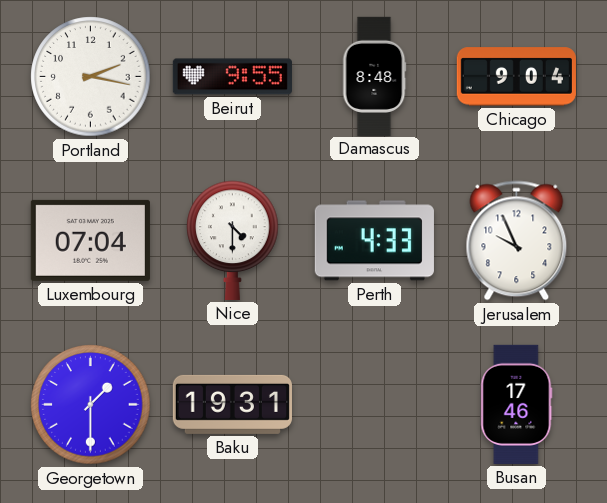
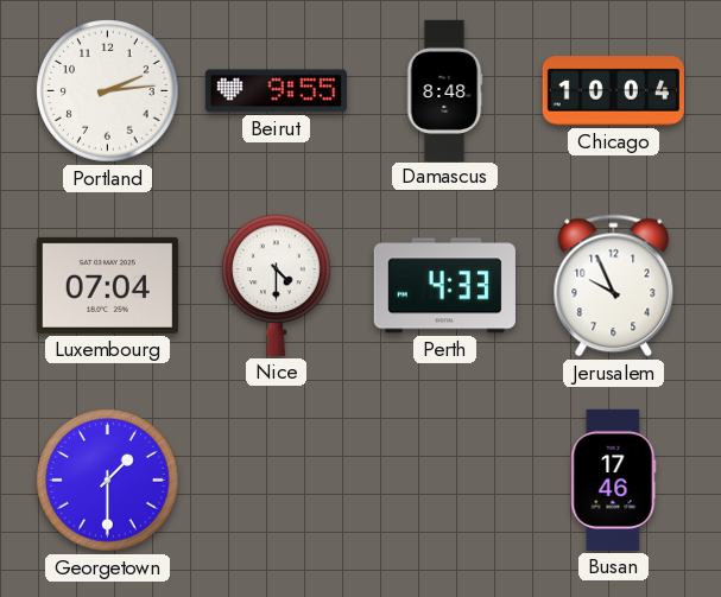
Portland: 2:17 -> 2:14
Chicago: 9:04 -> 10:04
Baku: 19:31 -> none
